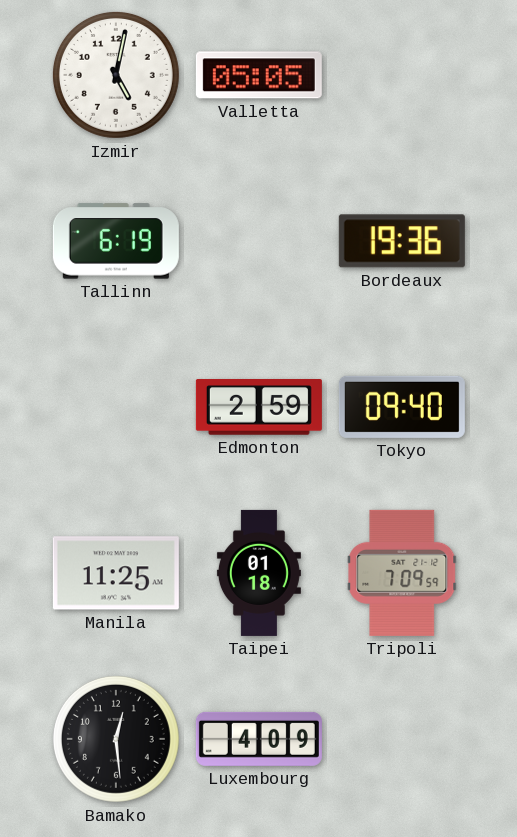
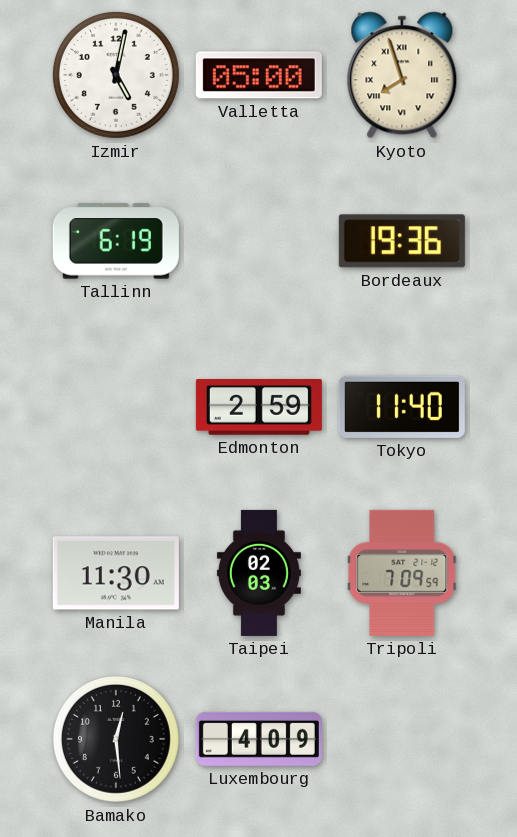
Valletta: 05:05 -> 05:00
Kyoto: none -> 7:57
Tokyo: 09:40 -> 11:40
Manila: 11:25 -> 11:30
Taipei: 01:18 -> 02:03
